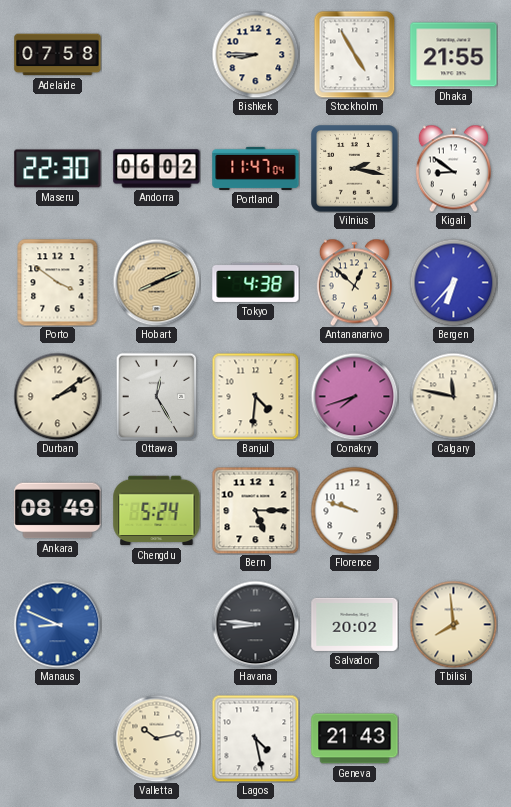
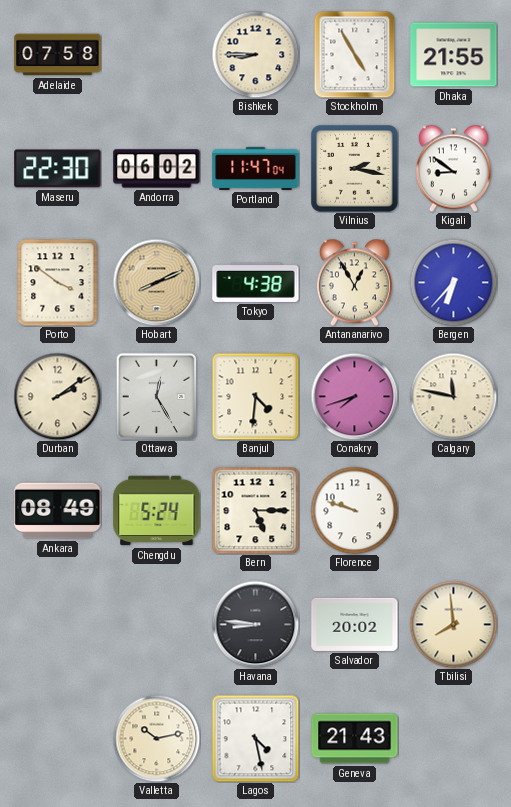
Antananarivo: 12:52 -> 12:55
Manaus: 8:49 -> none
